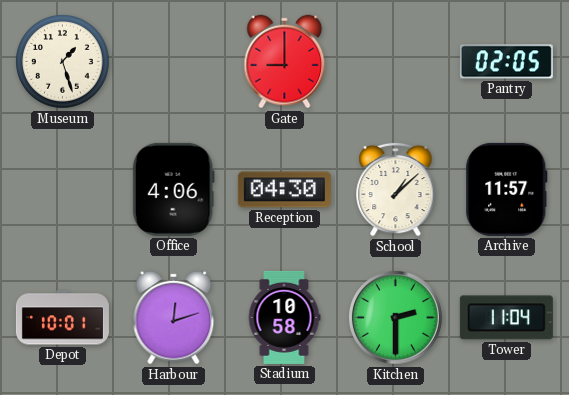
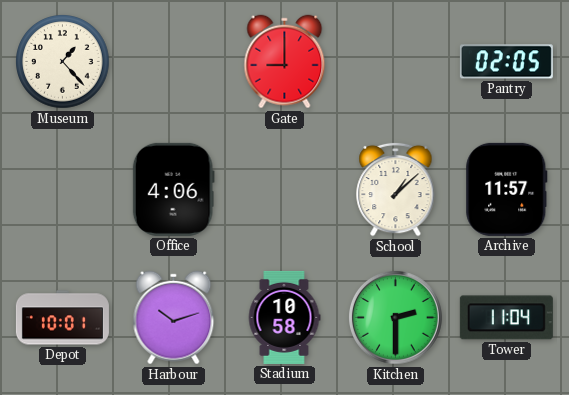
Museum: 1:27 -> 1:23
Reception: 04:30 -> none
Harbour: 12:12 -> 10:12
